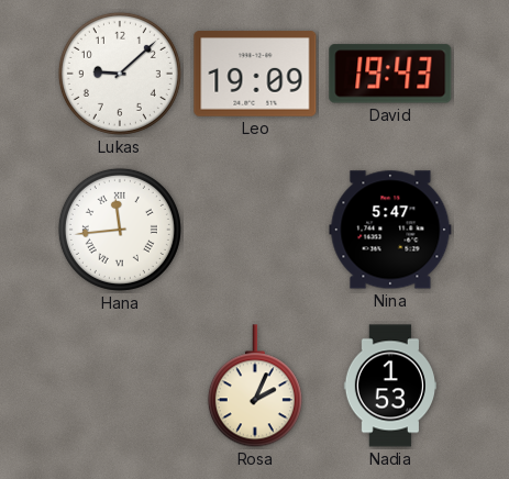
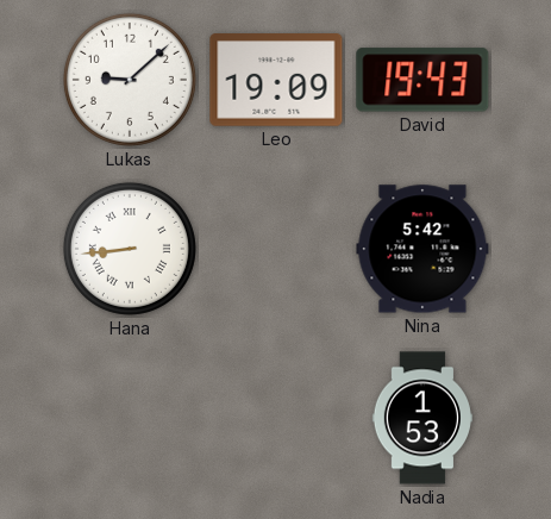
Hana: 11:44 -> 8:44
Nina: 5:47 -> 5:42
Rosa: 2:04 -> none
